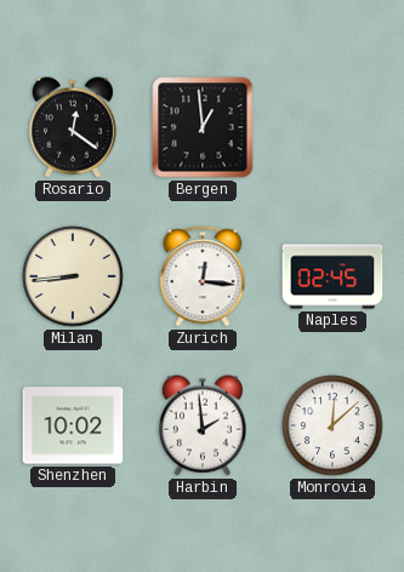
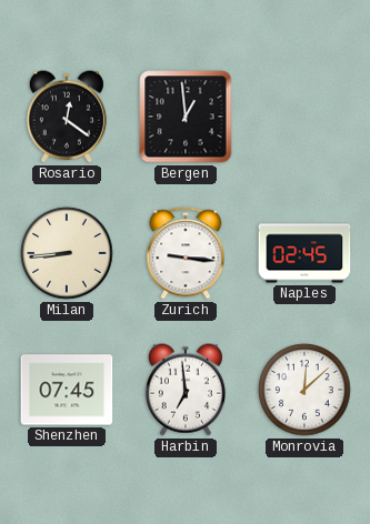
Zurich: 12:16 -> 9:16
Shenzhen: 10:02 -> 07:45
Harbin: 1:59 -> 6:59
